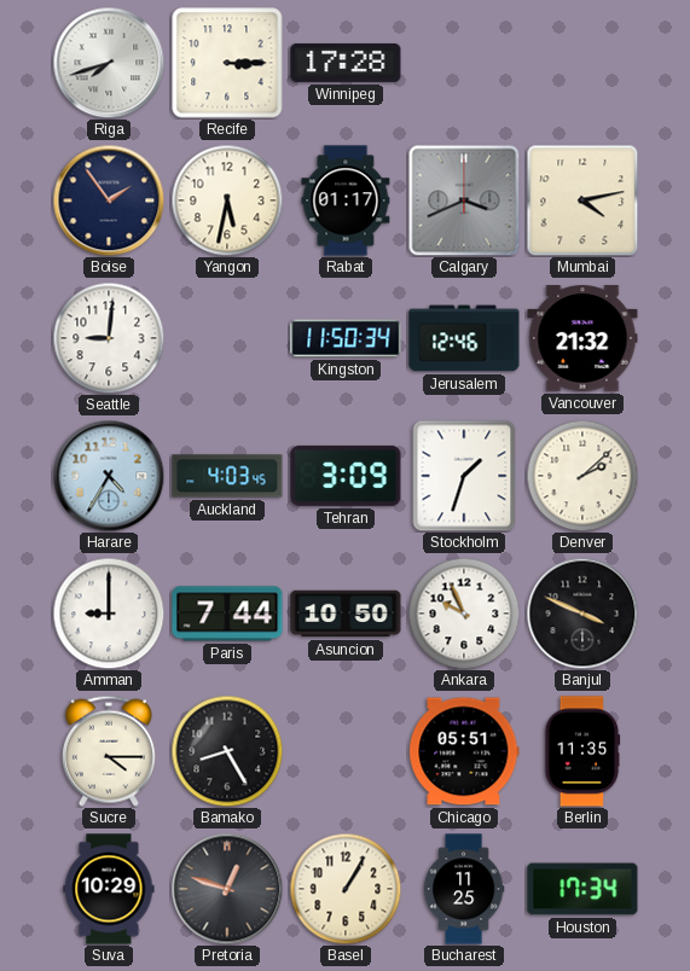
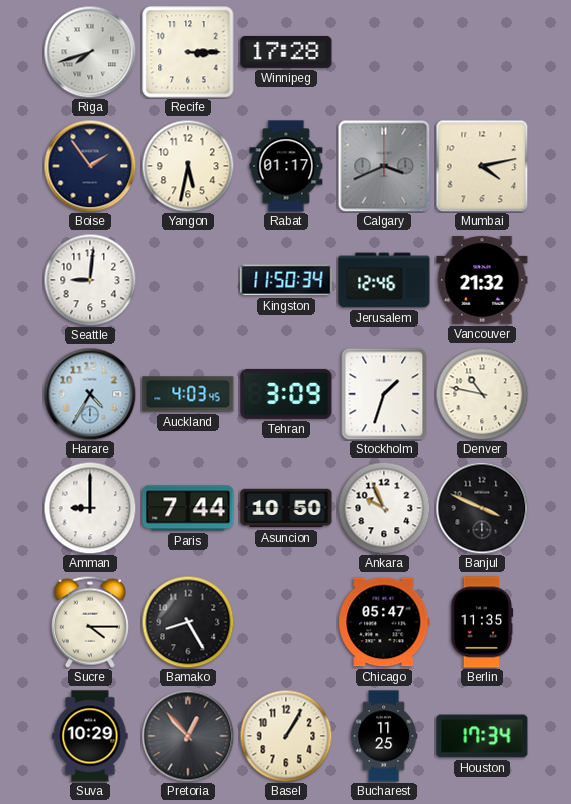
Denver: 2:08 -> 10:47
Chicago: 05:51 -> 05:47
Pretoria: 12:48 -> 12:53
